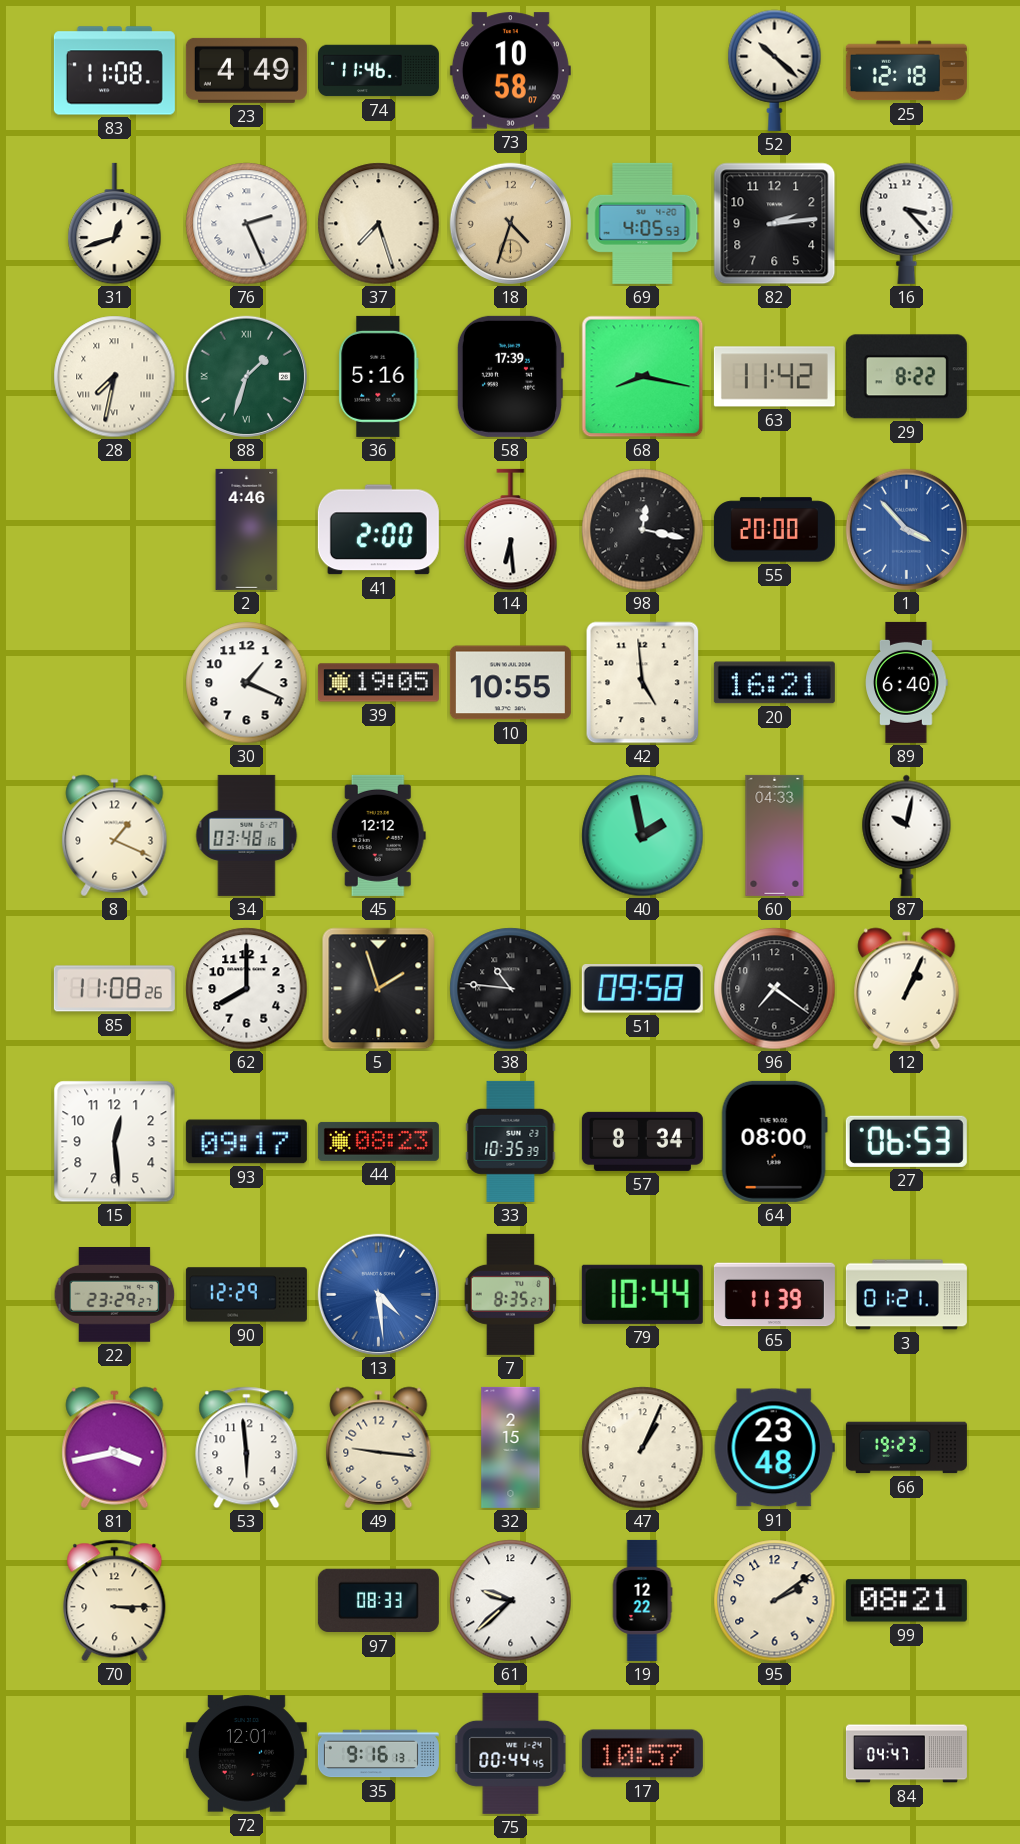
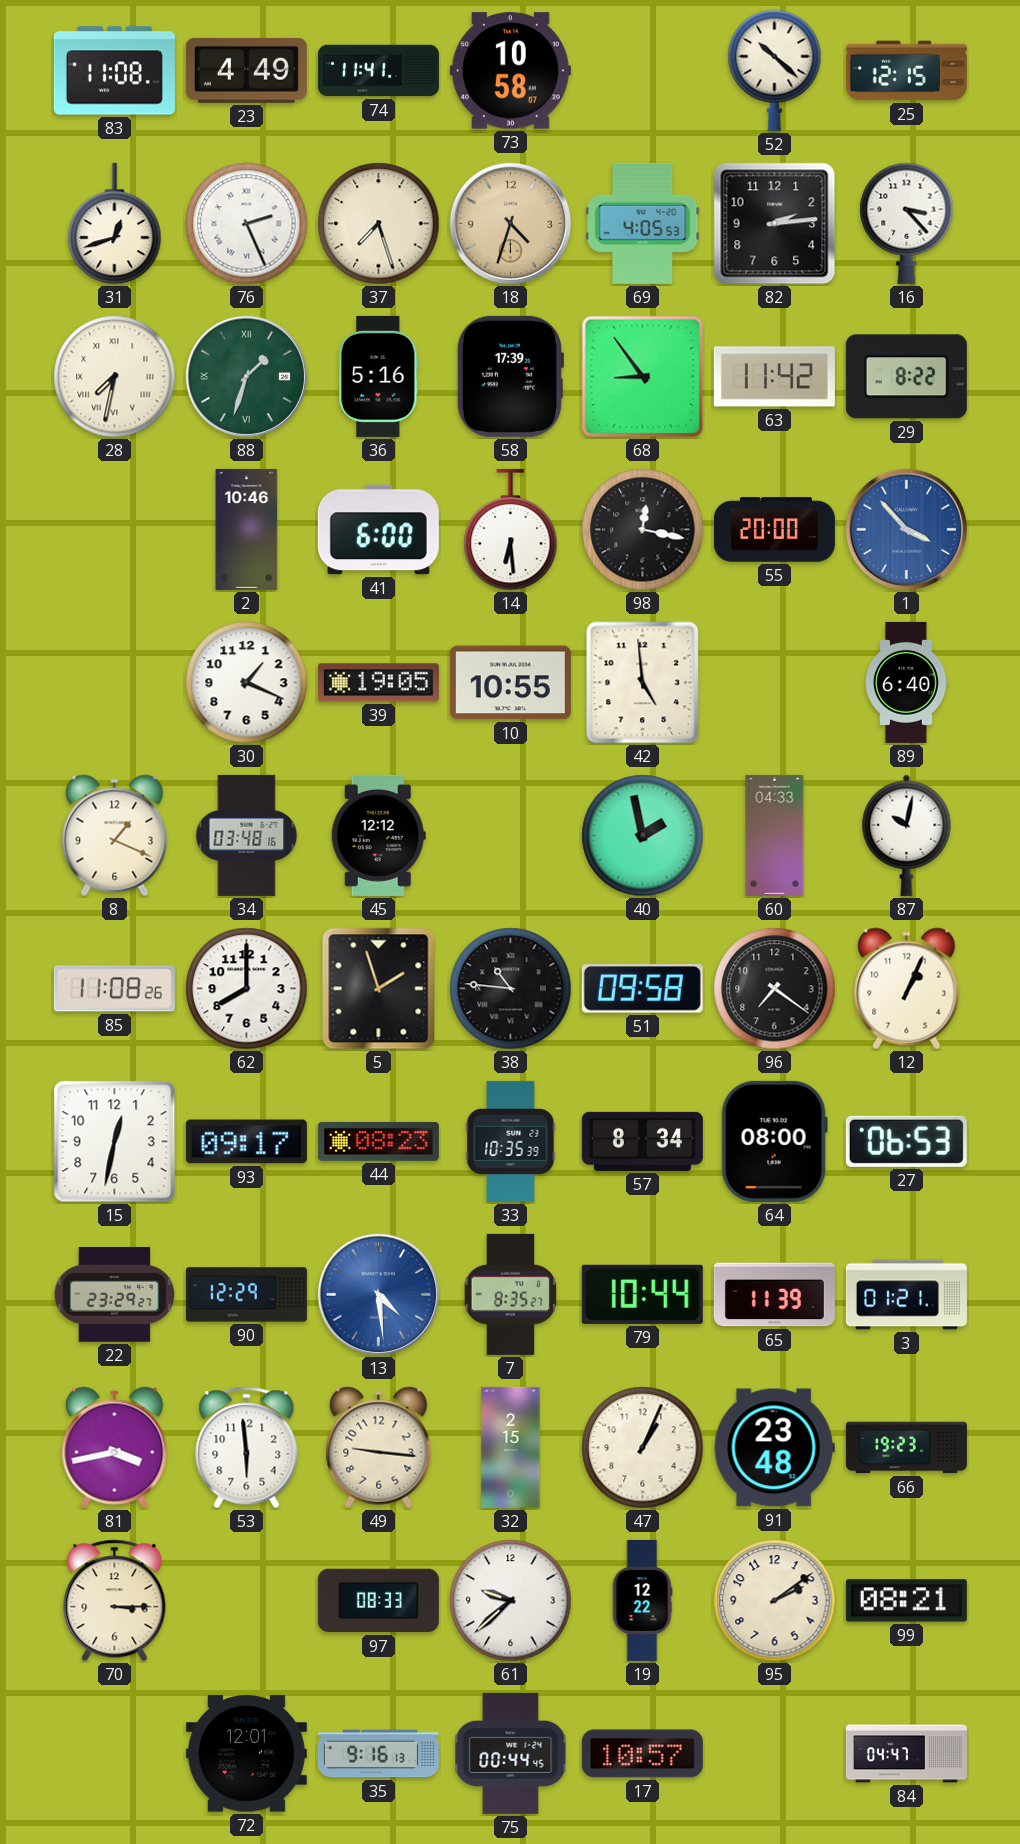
74: 11:46 -> 11:41
25: 12:18 -> 12:15
68: 8:17 -> 8:54
2: 4:46 -> 10:46
41: 2:00 -> 6:00
20: 16:21 -> none
15: 12:29 -> 12:32
